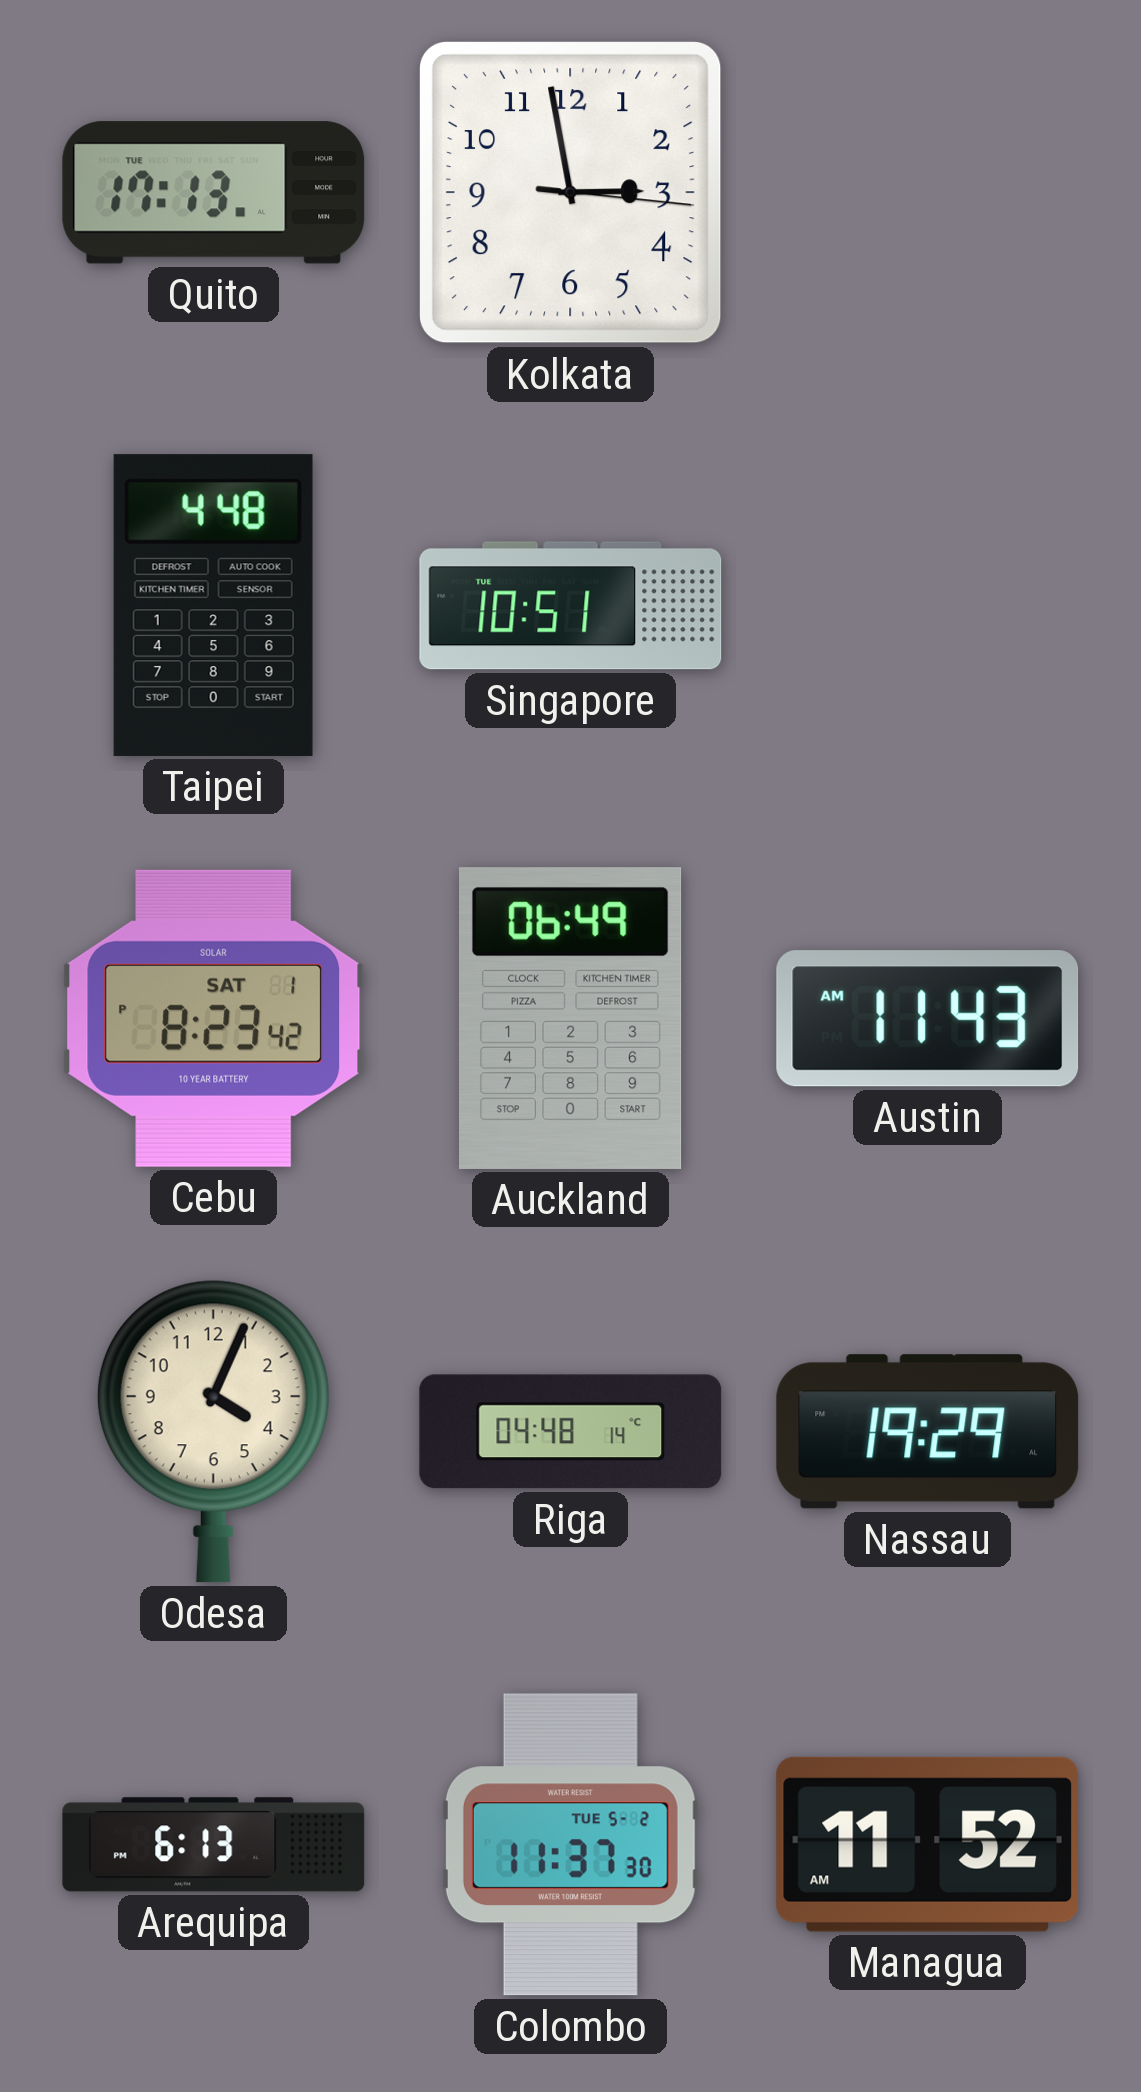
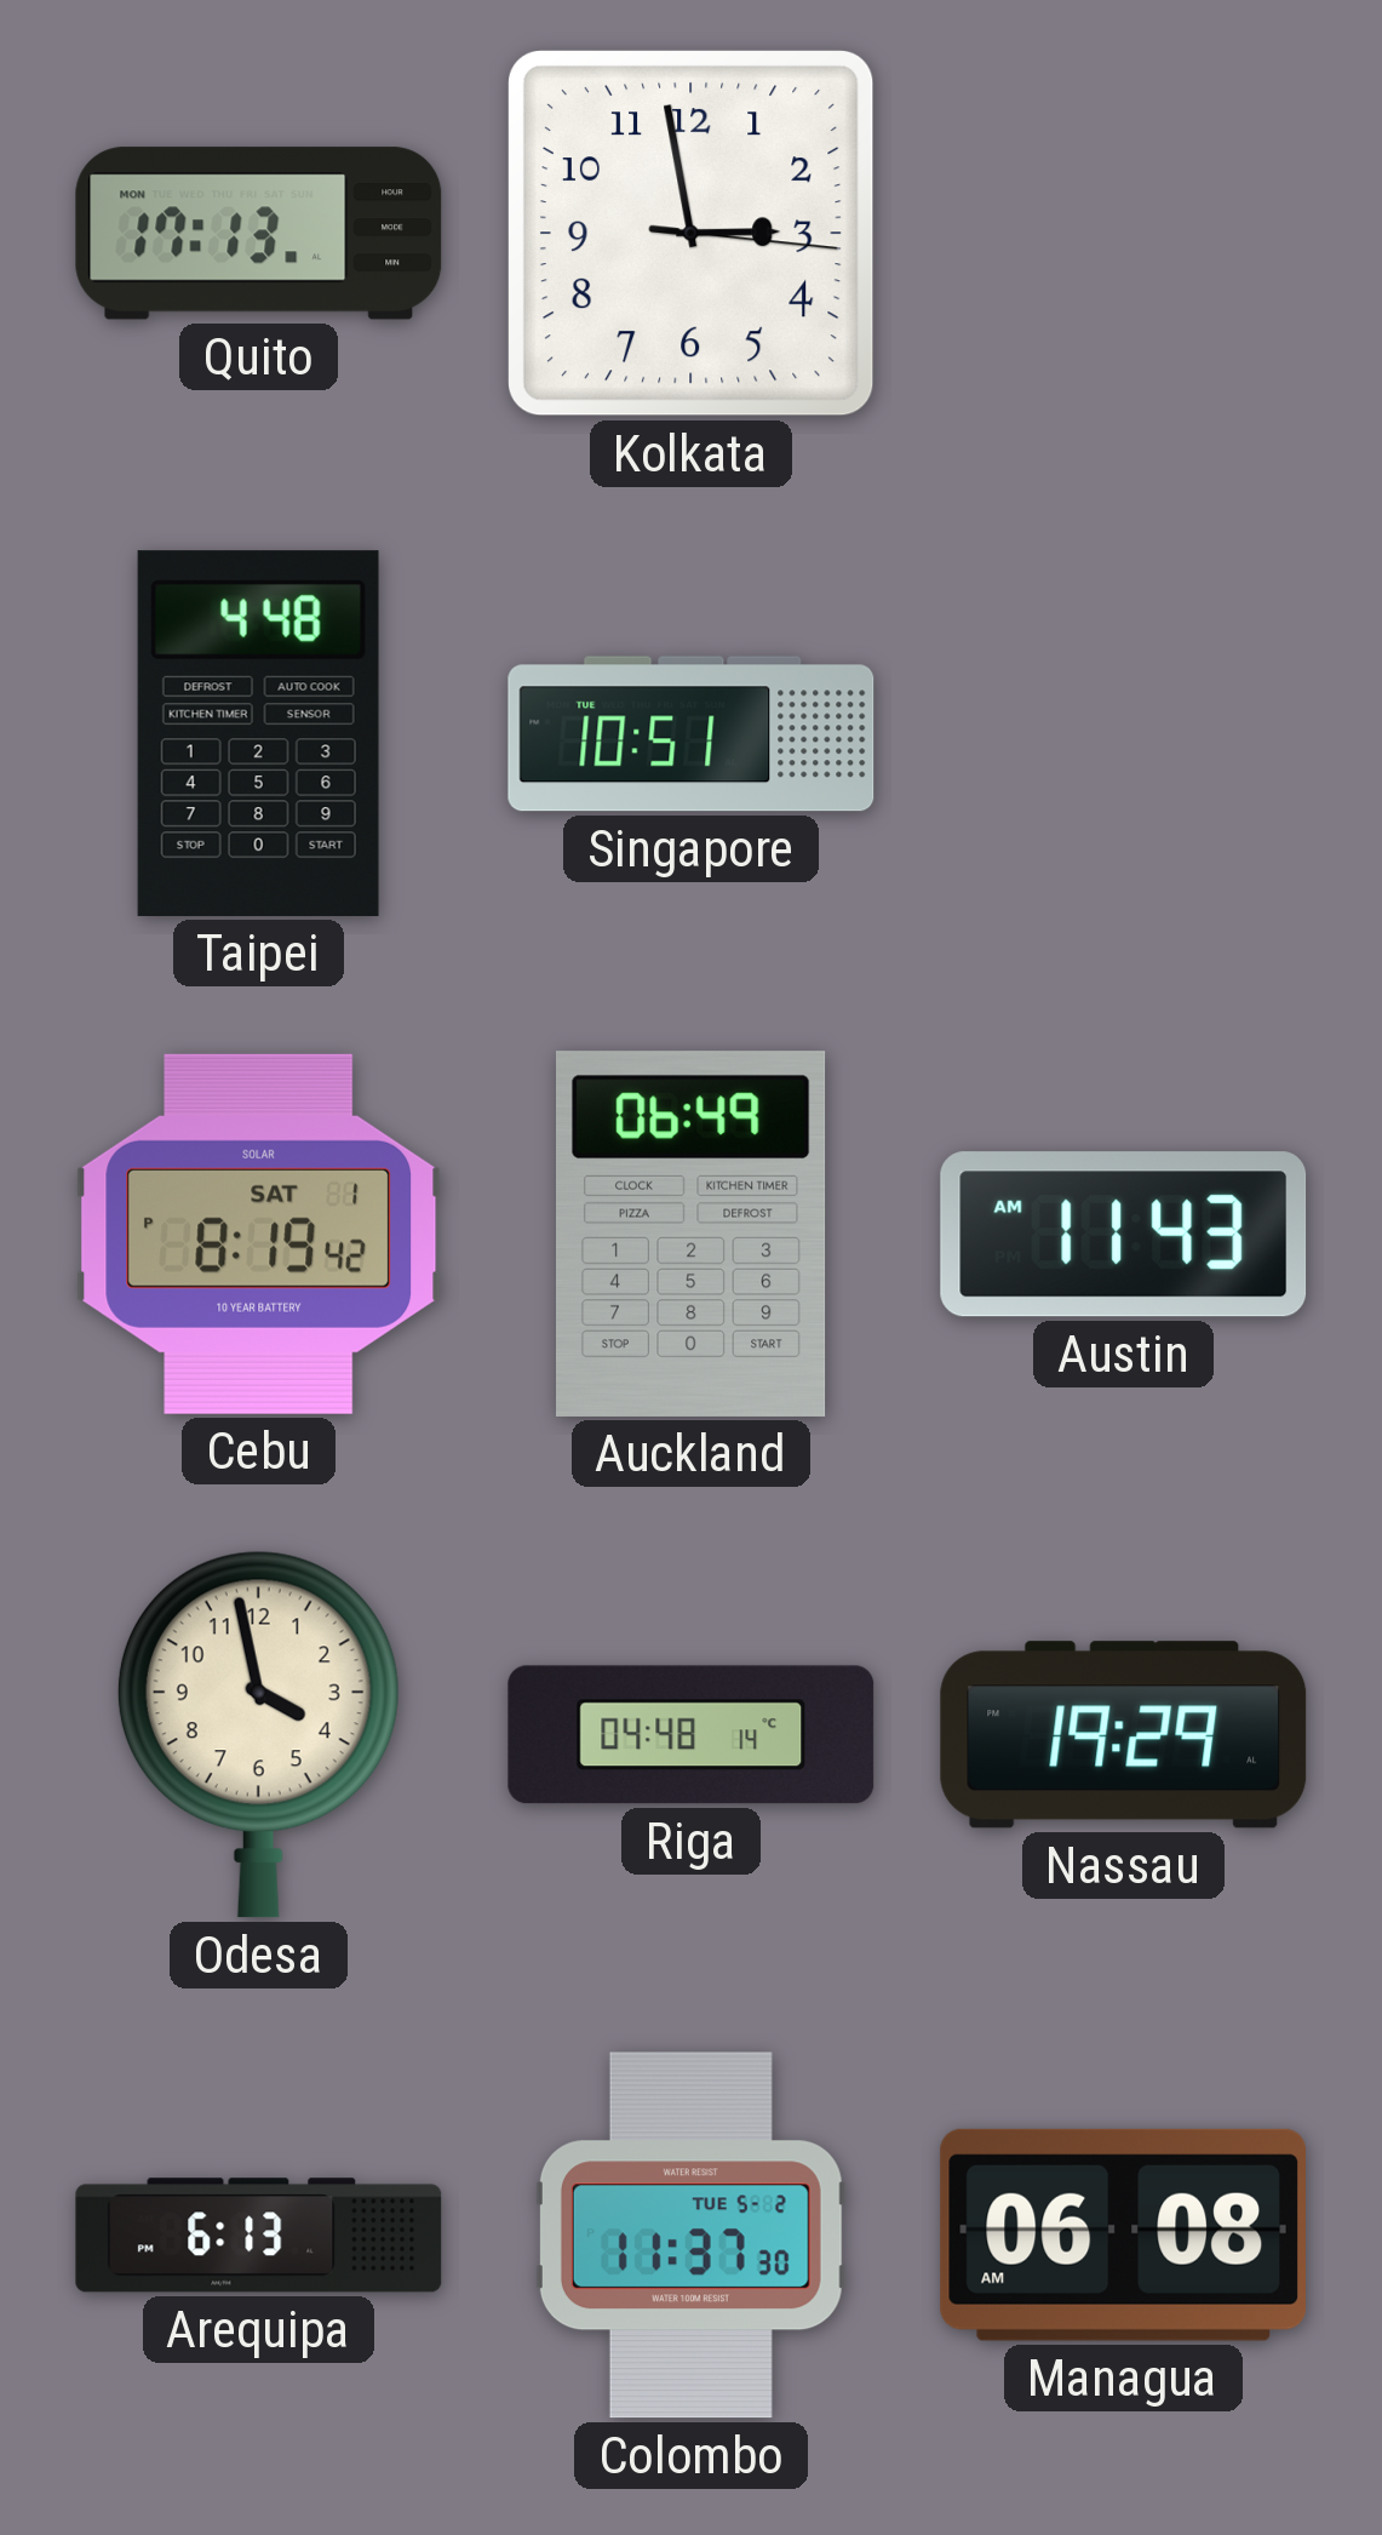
Quito date: TUE -> MON
Cebu: 8:23 -> 8:19
Odesa: 4:04 -> 3:58
Managua: 11:52 -> 06:08
